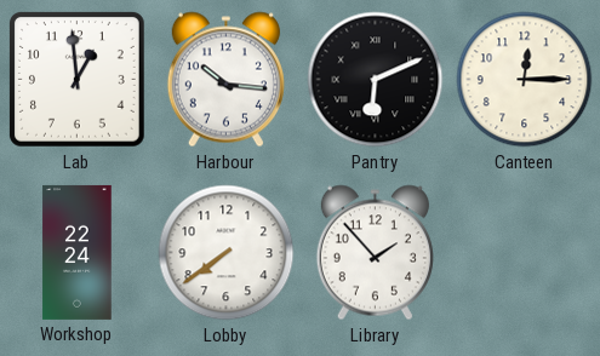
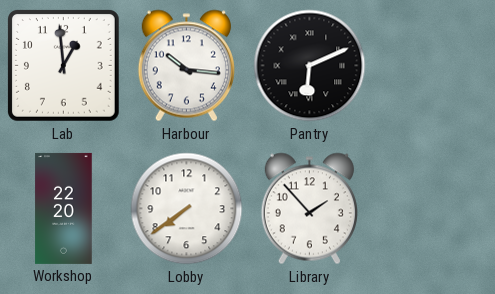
Canteen: 12:15 -> none
Workshop: 22:24 -> 22:20
